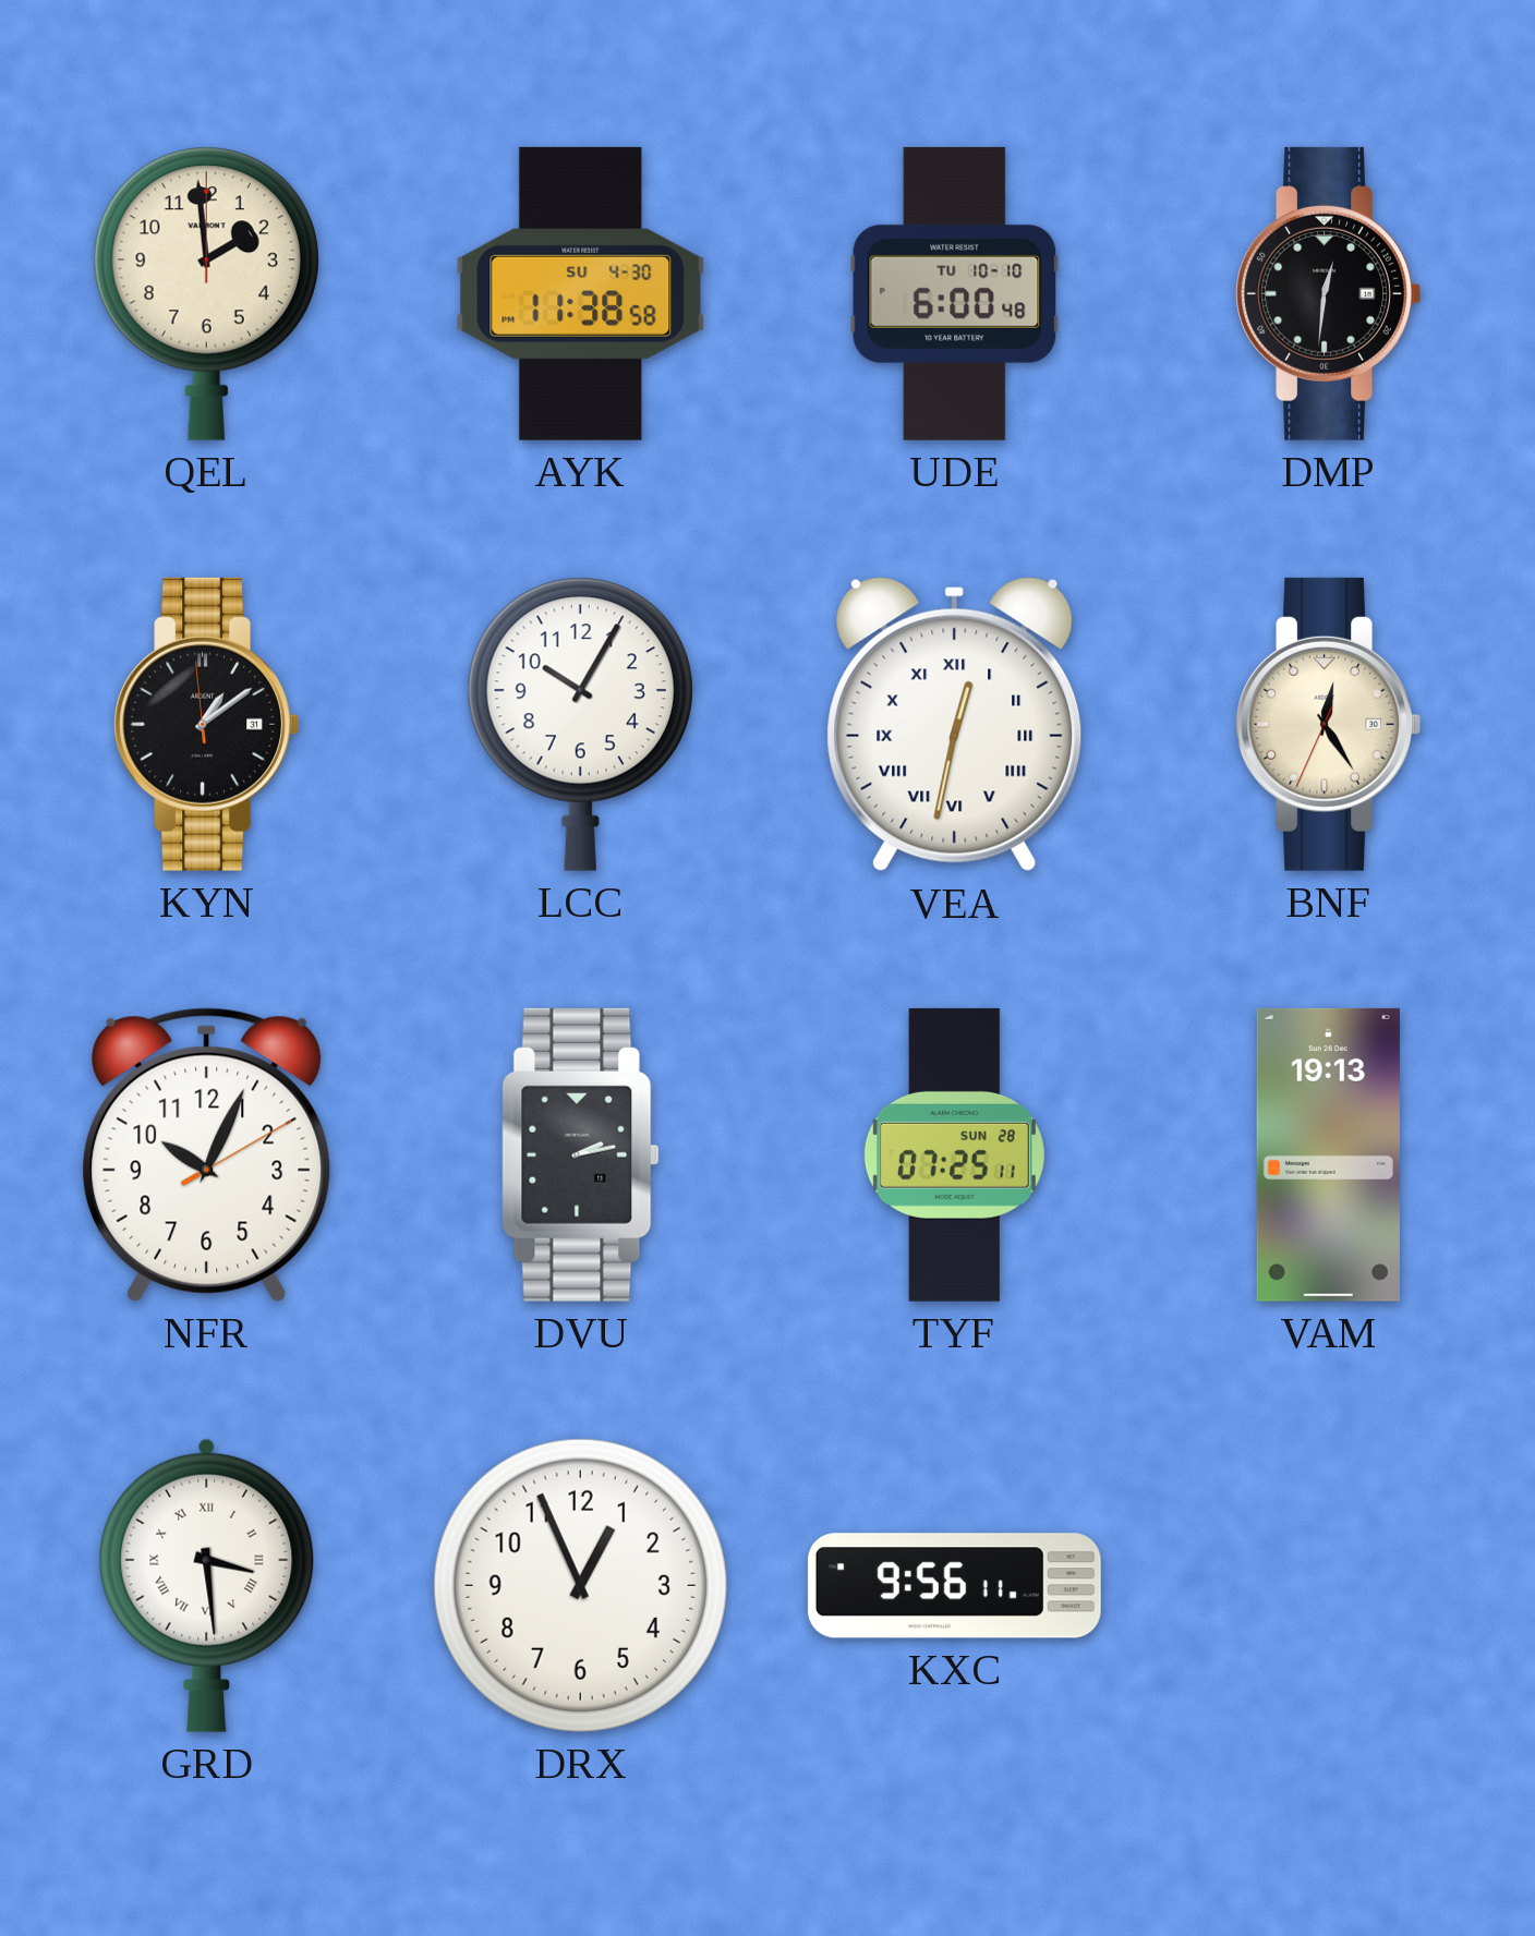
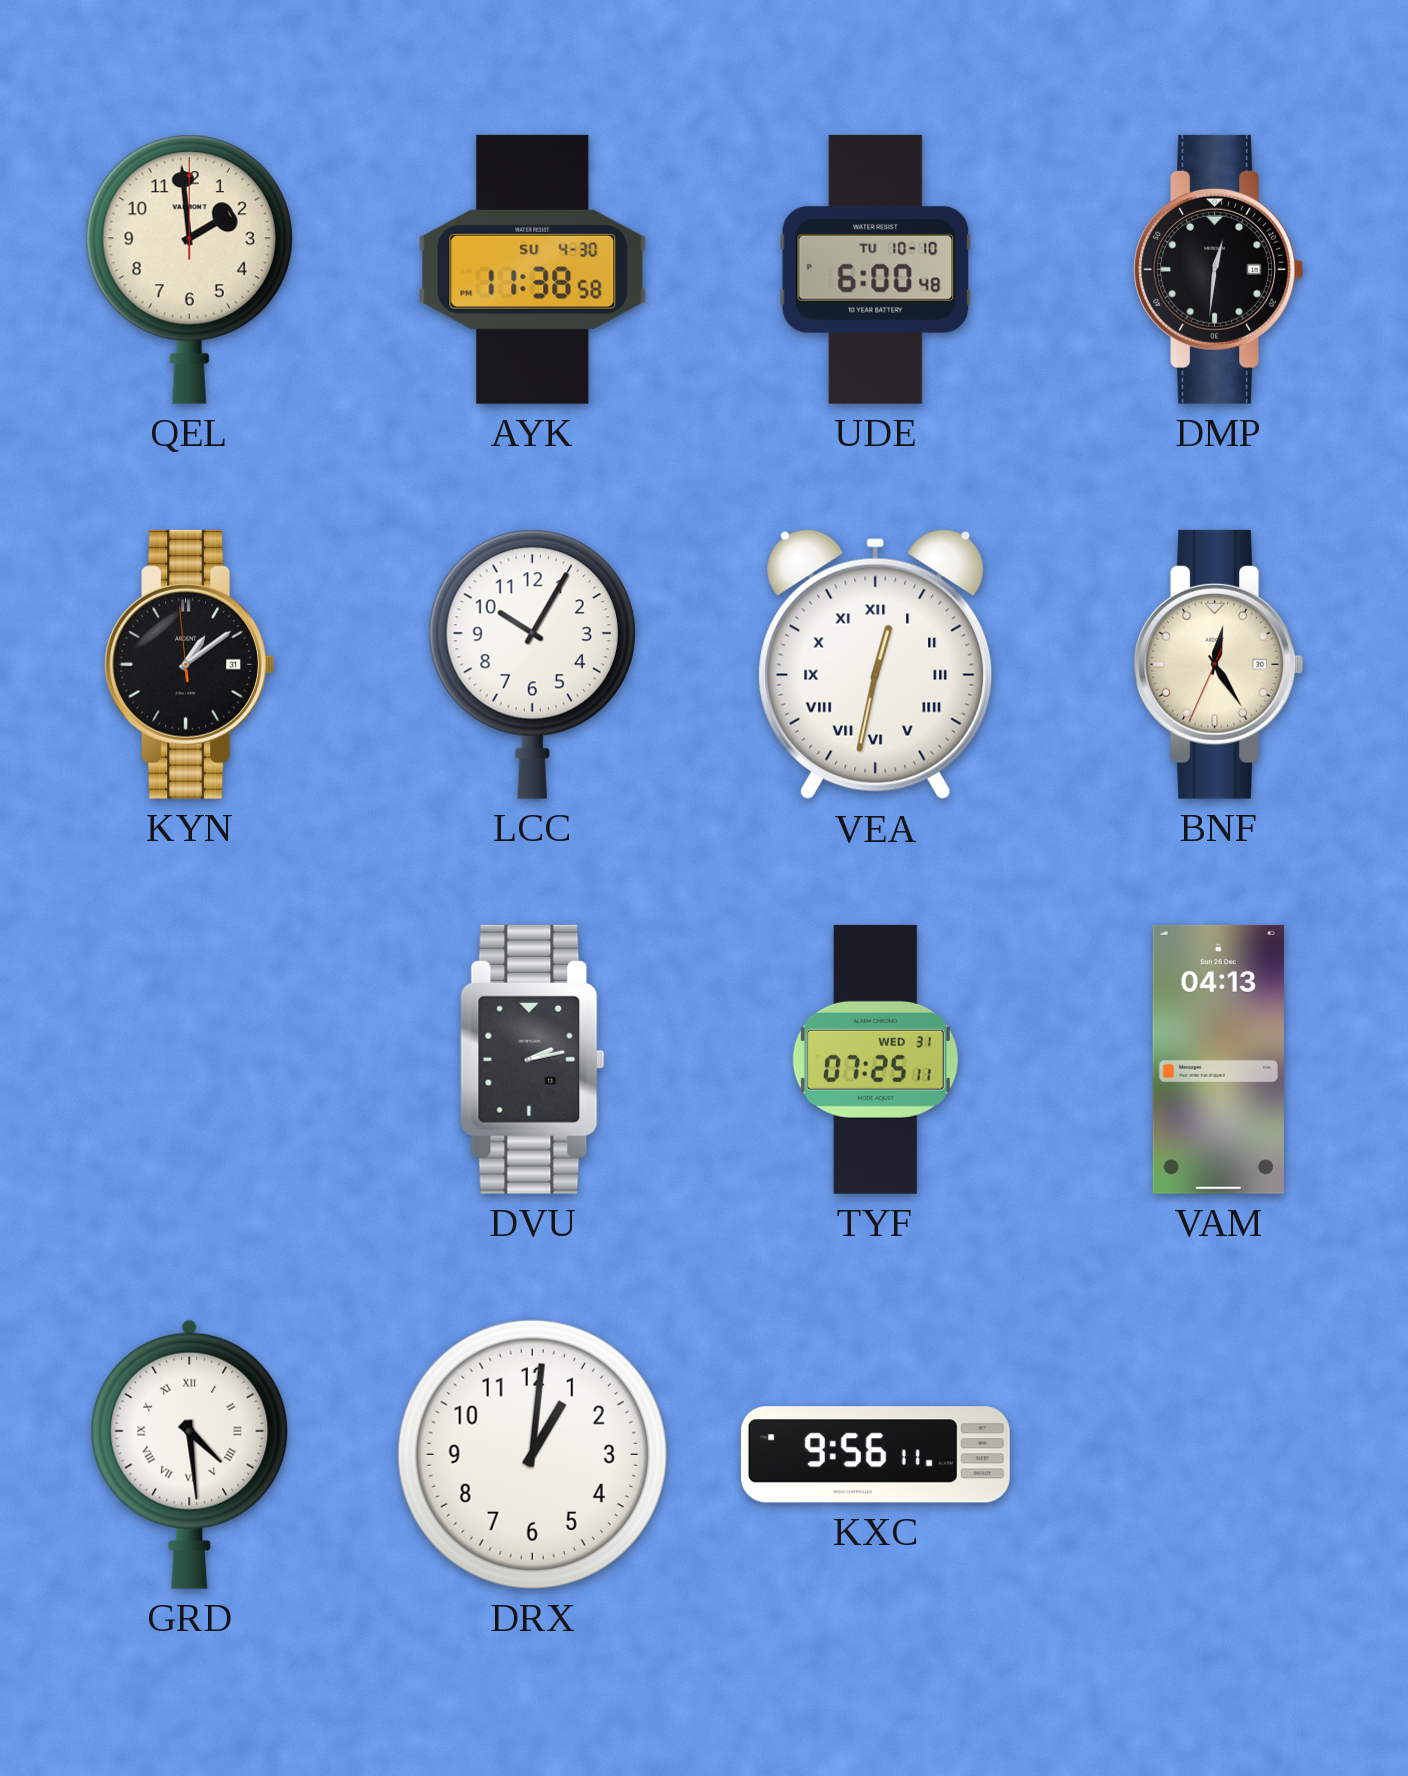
NFR: 10:04 -> none
TYF date: SUN 28 -> WED 31
VAM: 19:13 -> 04:13
GRD: 3:29 -> 4:29
DRX: 12:56 -> 1:01
